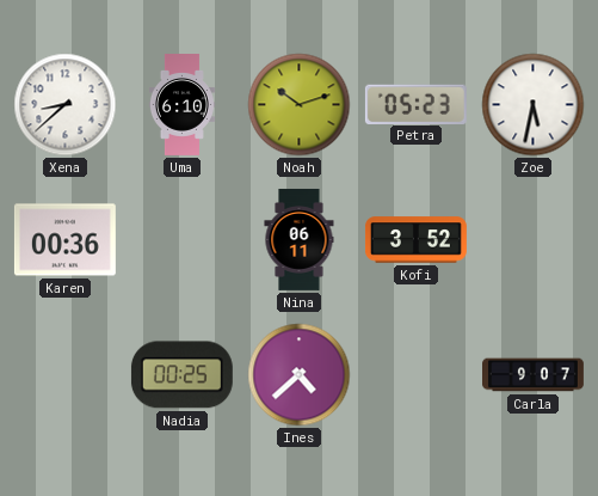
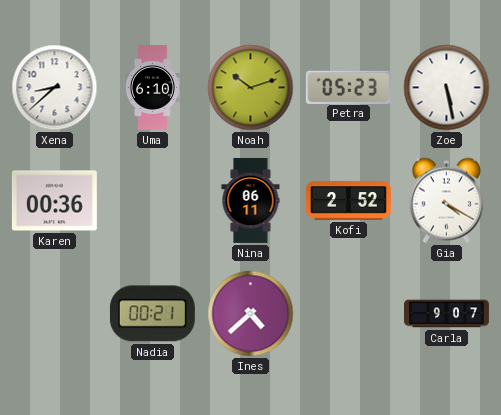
Zoe: 5:32 -> 5:28
Kofi: 3:52 -> 2:52
Gia: none -> 4:20
Nadia: 00:25 -> 00:21
